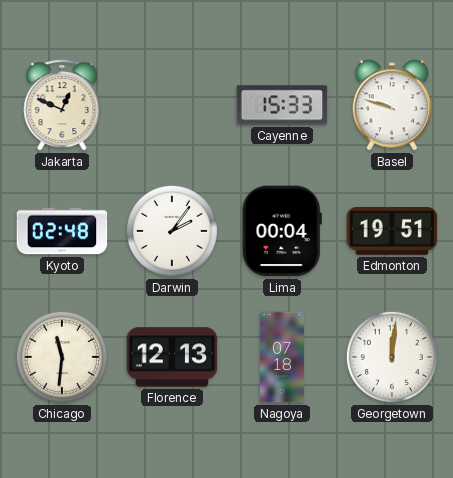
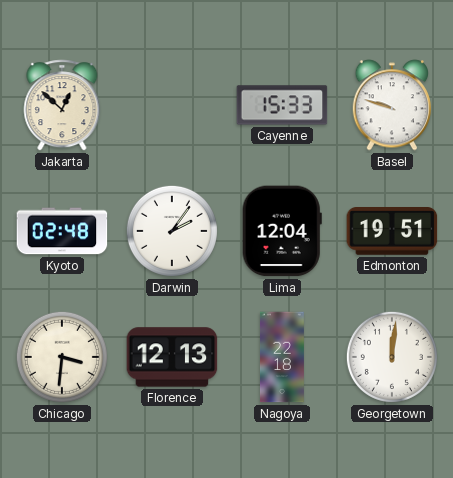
Jakarta: 12:49 -> 12:52
Lima: 00:04 -> 12:04
Chicago: 11:31 -> 3:31
Nagoya: 07:18 -> 22:18
